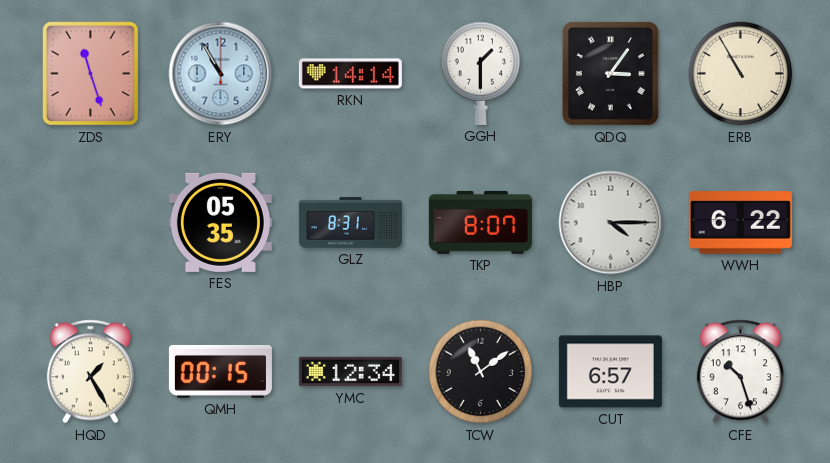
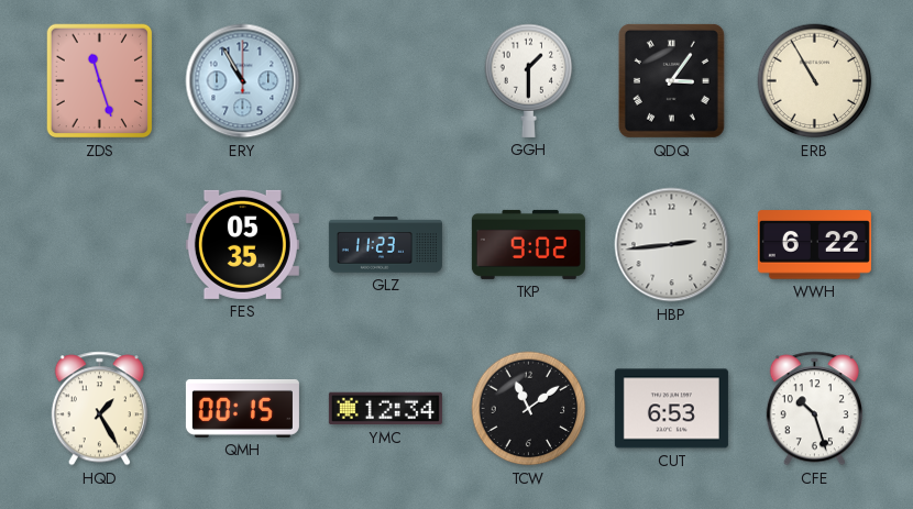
RKN: 14:14 -> none
GLZ: 8:31 -> 11:23
TKP: 8:07 -> 9:02
HBP: 4:15 -> 2:44
CUT: 6:57 -> 6:53
